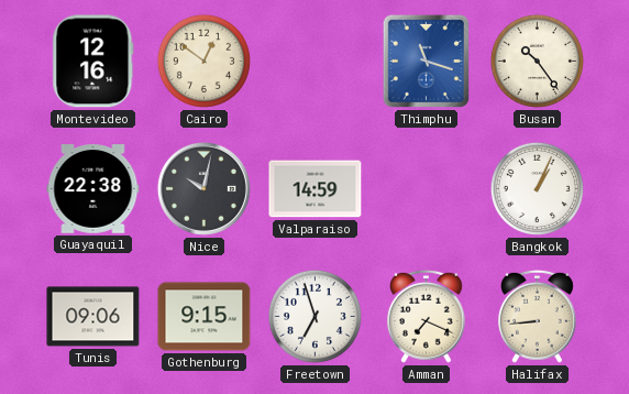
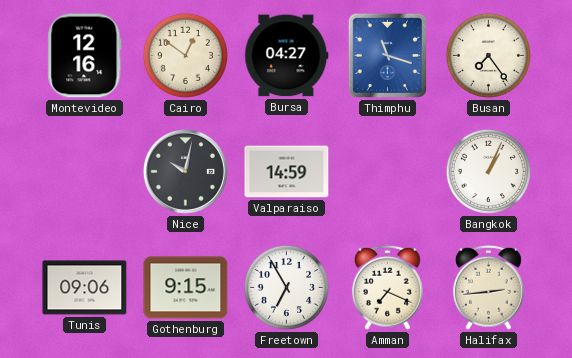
Bursa: none -> 04:27
Busan: 10:24 -> 7:24
Guayaquil: 22:38 -> none
Freetown: 6:57 -> 6:55
Halifax: 8:44 -> 2:44
